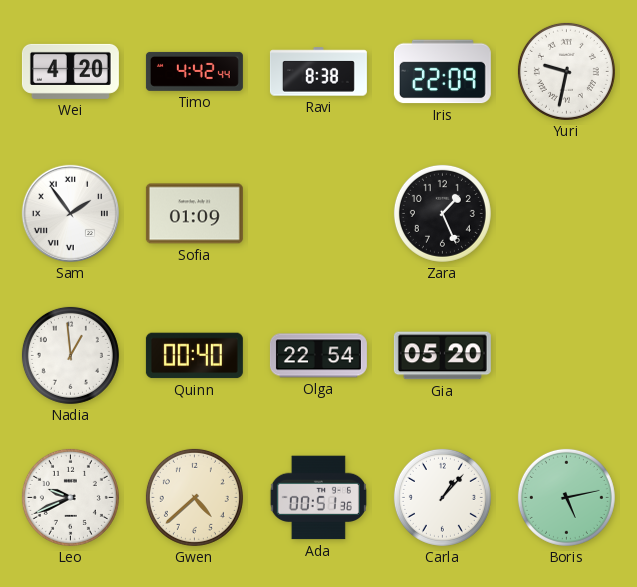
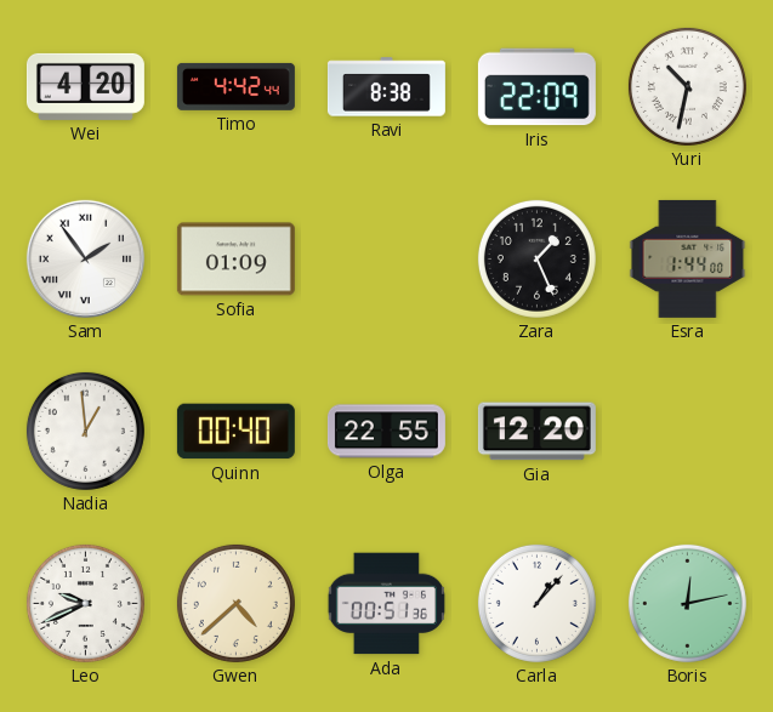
Yuri: 9:32 -> 10:32
Esra: none -> 1:44
Olga: 22:54 -> 22:55
Gia: 05:20 -> 12:20
Boris: 5:13 -> 12:13
